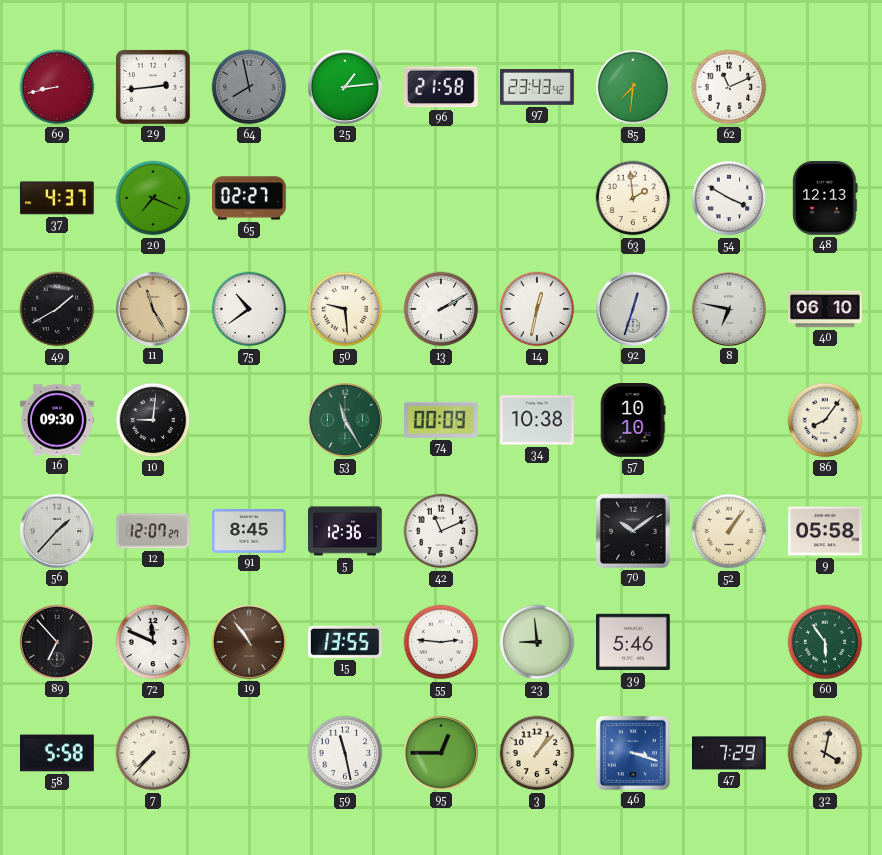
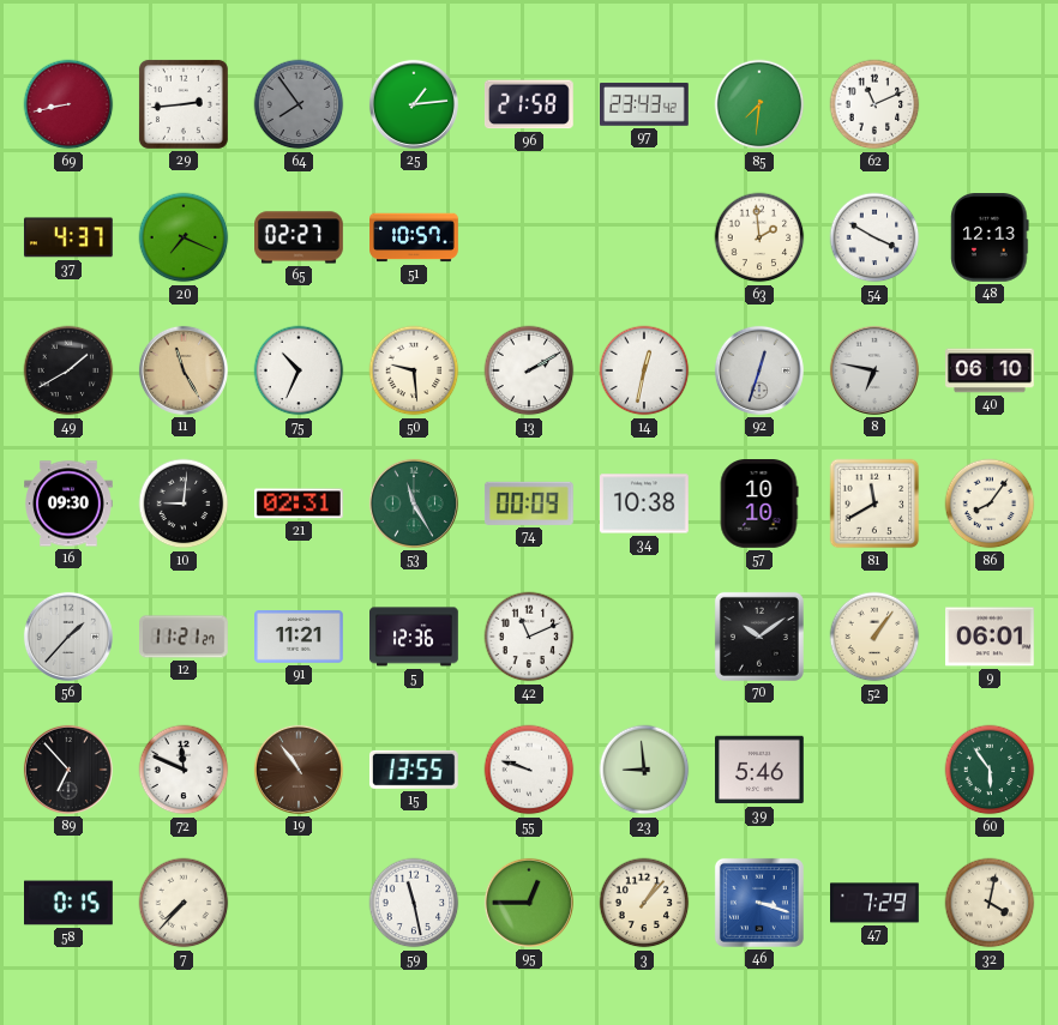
64: 7:58 -> 7:54
51: none -> 10:57
75: 10:39 -> 10:34
21: none -> 02:31
81: none -> 11:40
12: 12:07 -> 11:21
91: 8:45 -> 11:21
9: 05:58 -> 06:01
55: 2:46 -> 9:48
58: 5:58 -> 0:15
